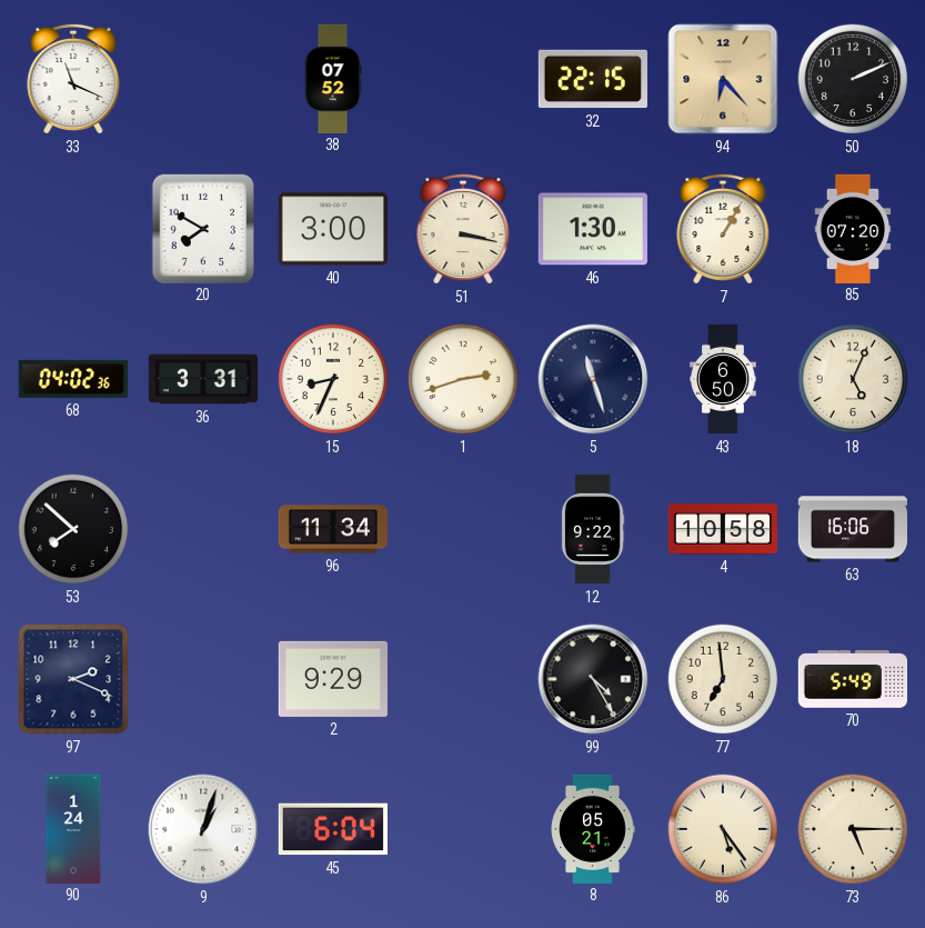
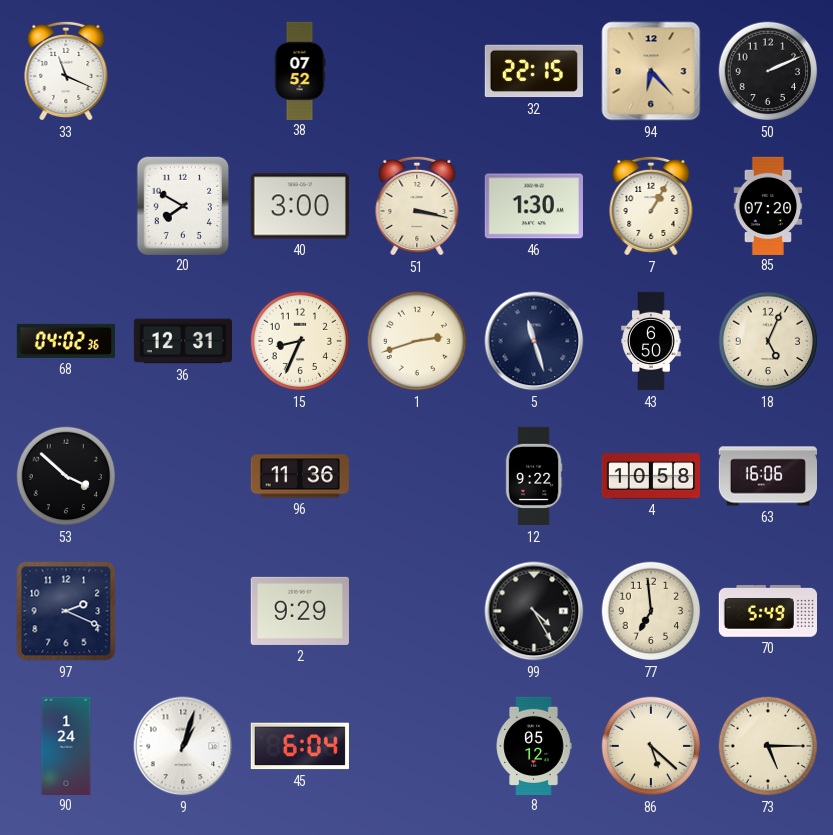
36: 3:31 -> 12:31
53: 7:52 -> 3:52
96: 11:34 -> 11:36
8: 05:21 -> 05:12
86: 5:24 -> 5:22
